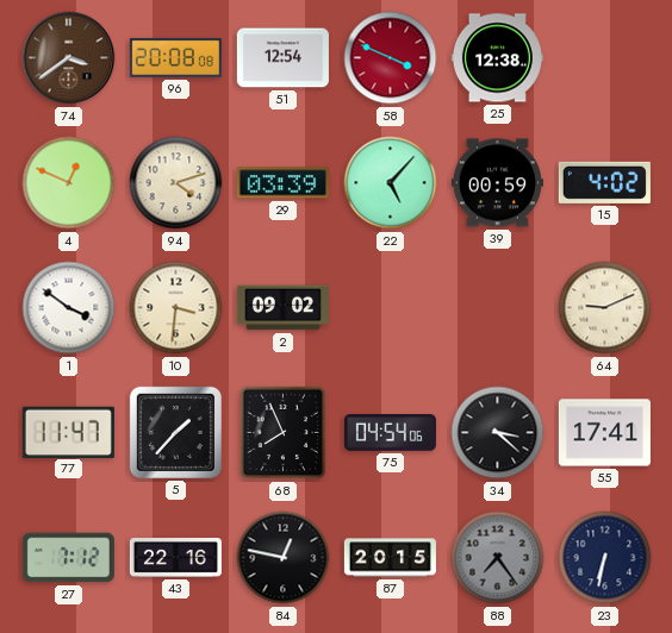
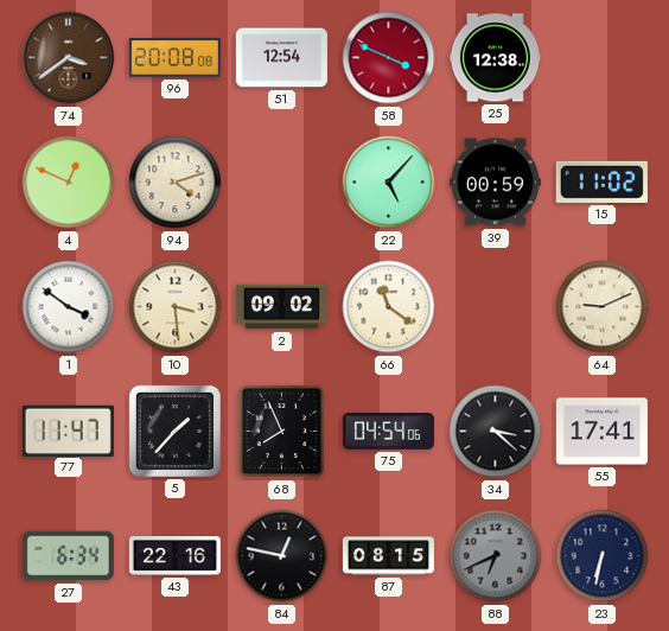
29: 03:39 -> none
15: 4:02 -> 11:02
10: 3:31 -> 3:29
66: none -> 11:21
27: 7:12 -> 6:34
87: 20:15 -> 08:15
88: 7:24 -> 6:41
